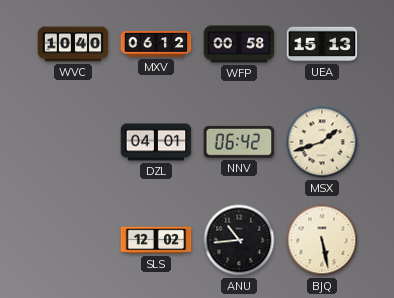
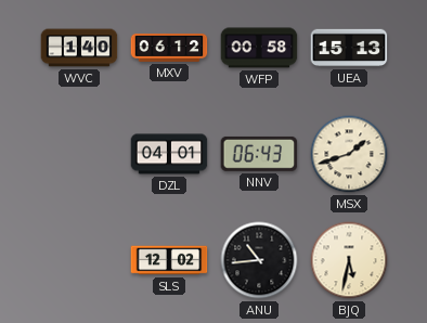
WVC: 10:40 -> 1:40
NNV: 06:42 -> 06:43
BJQ: 5:28 -> 5:32
